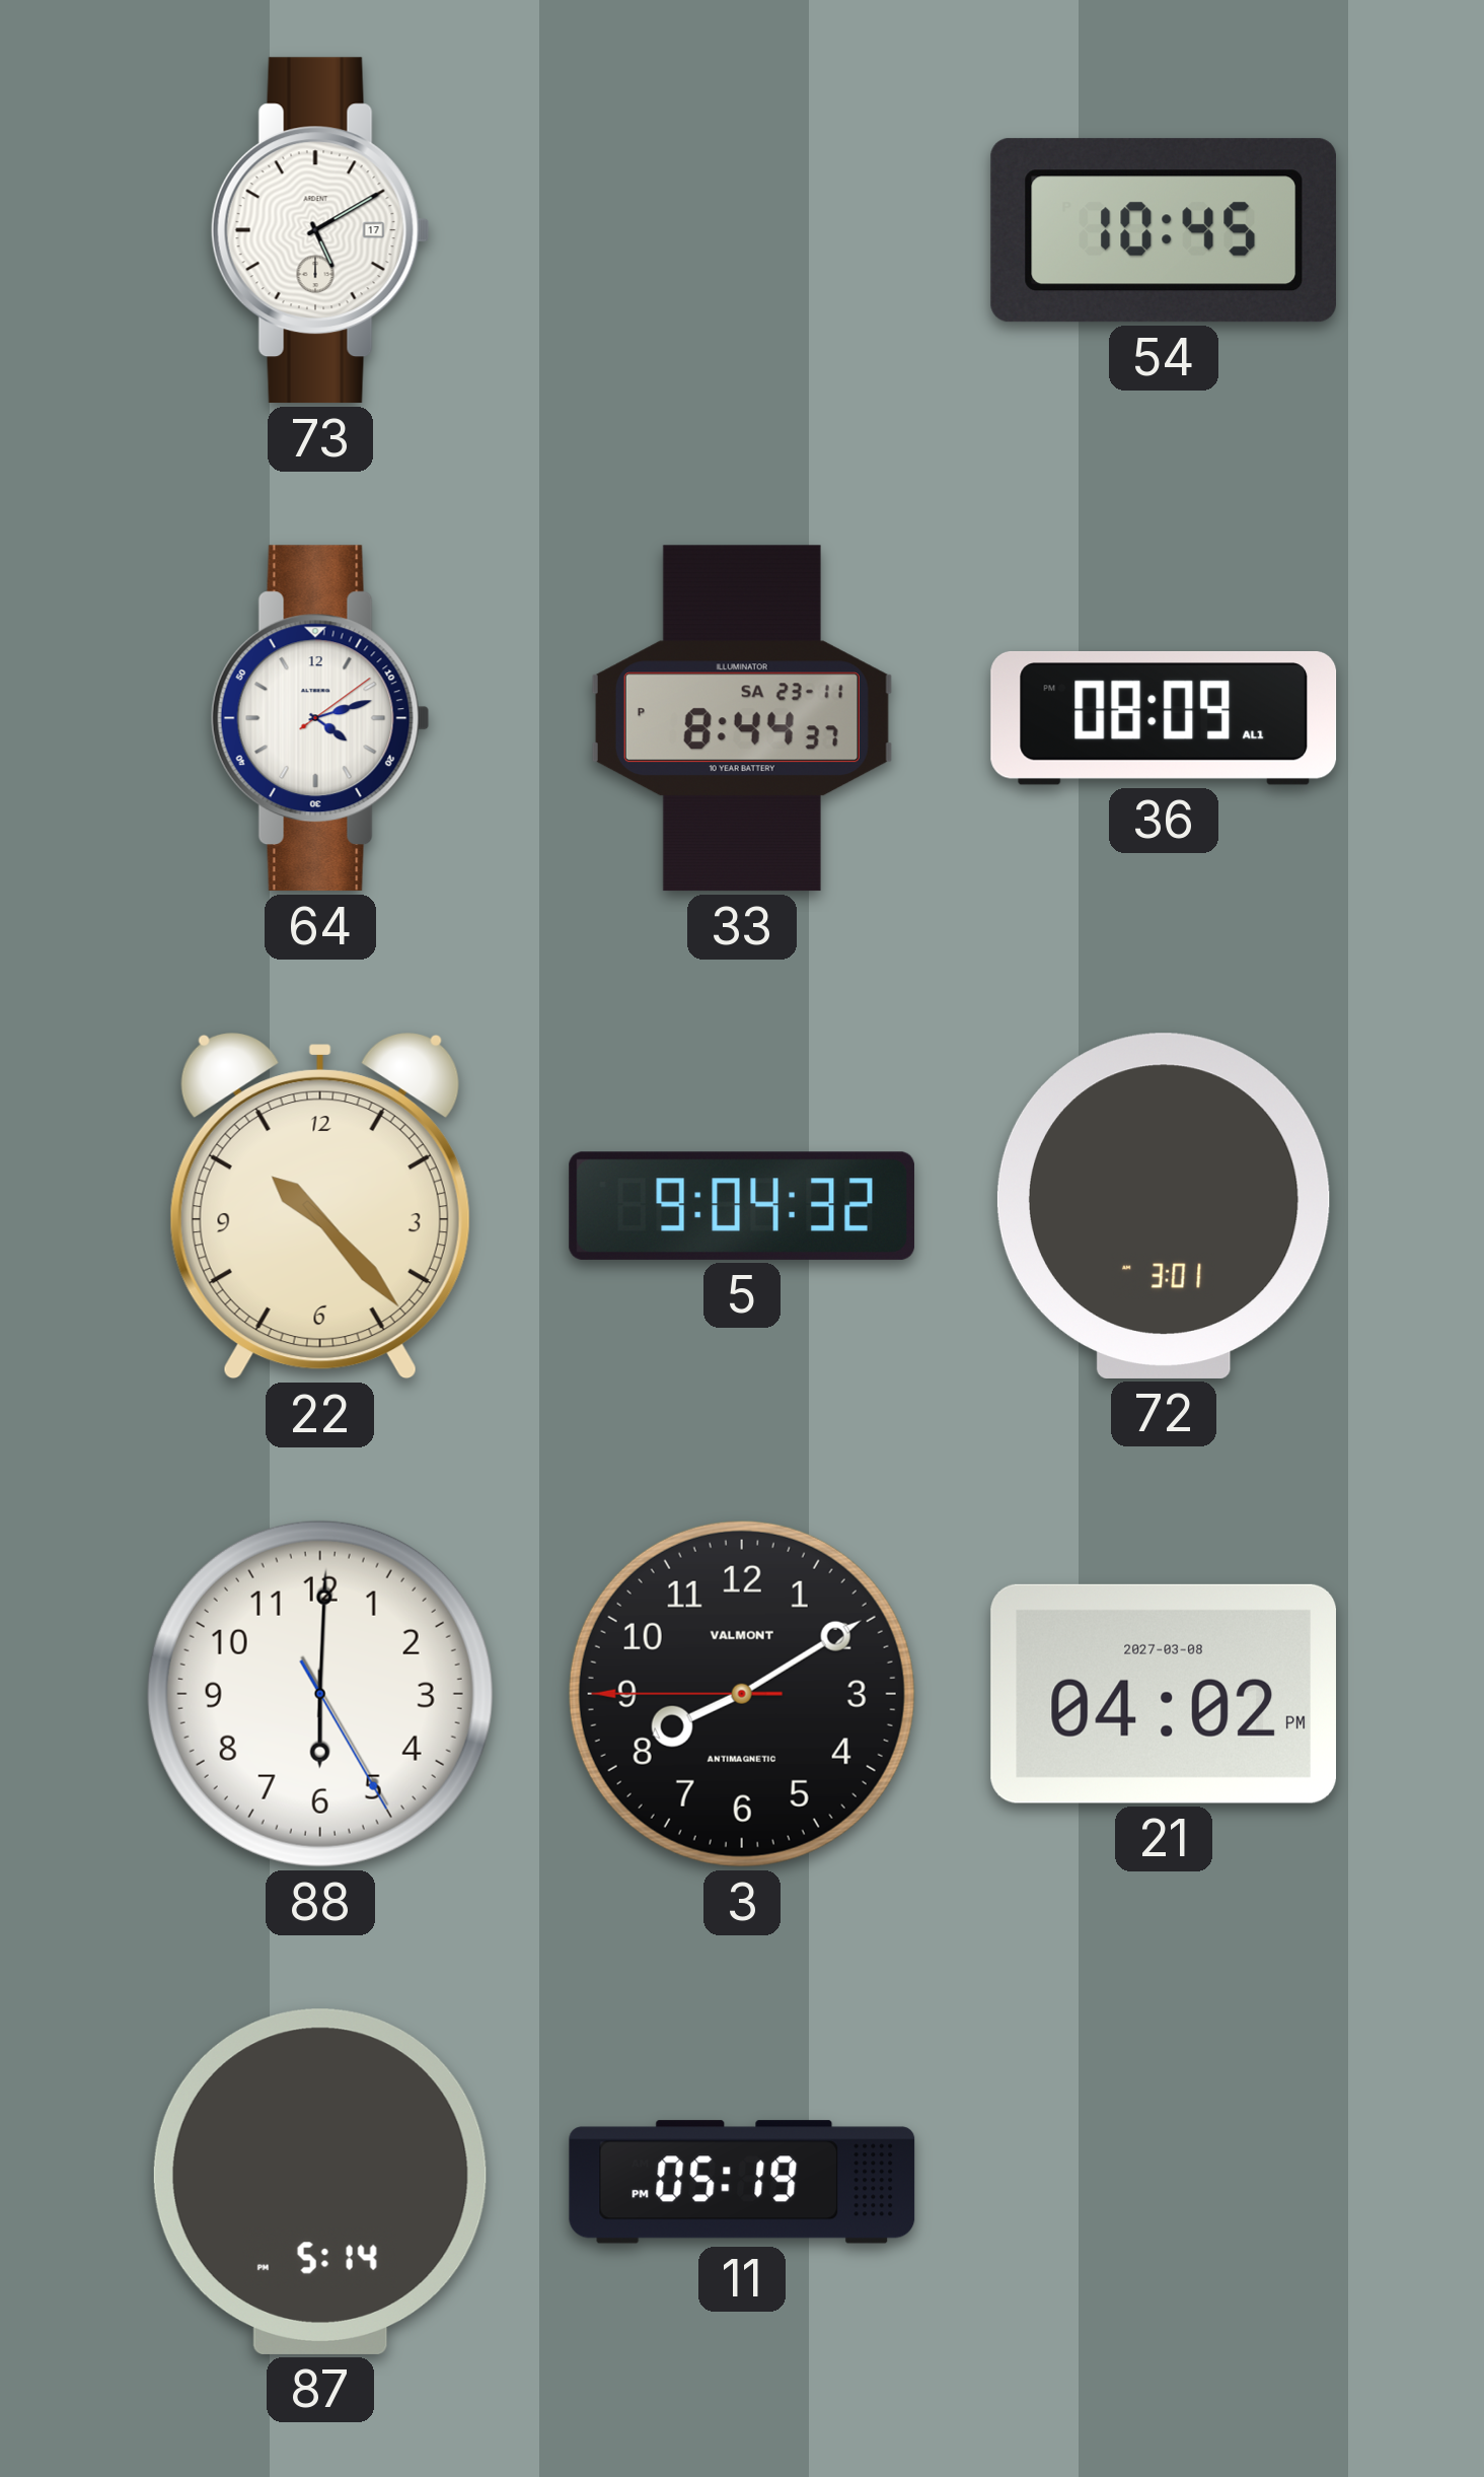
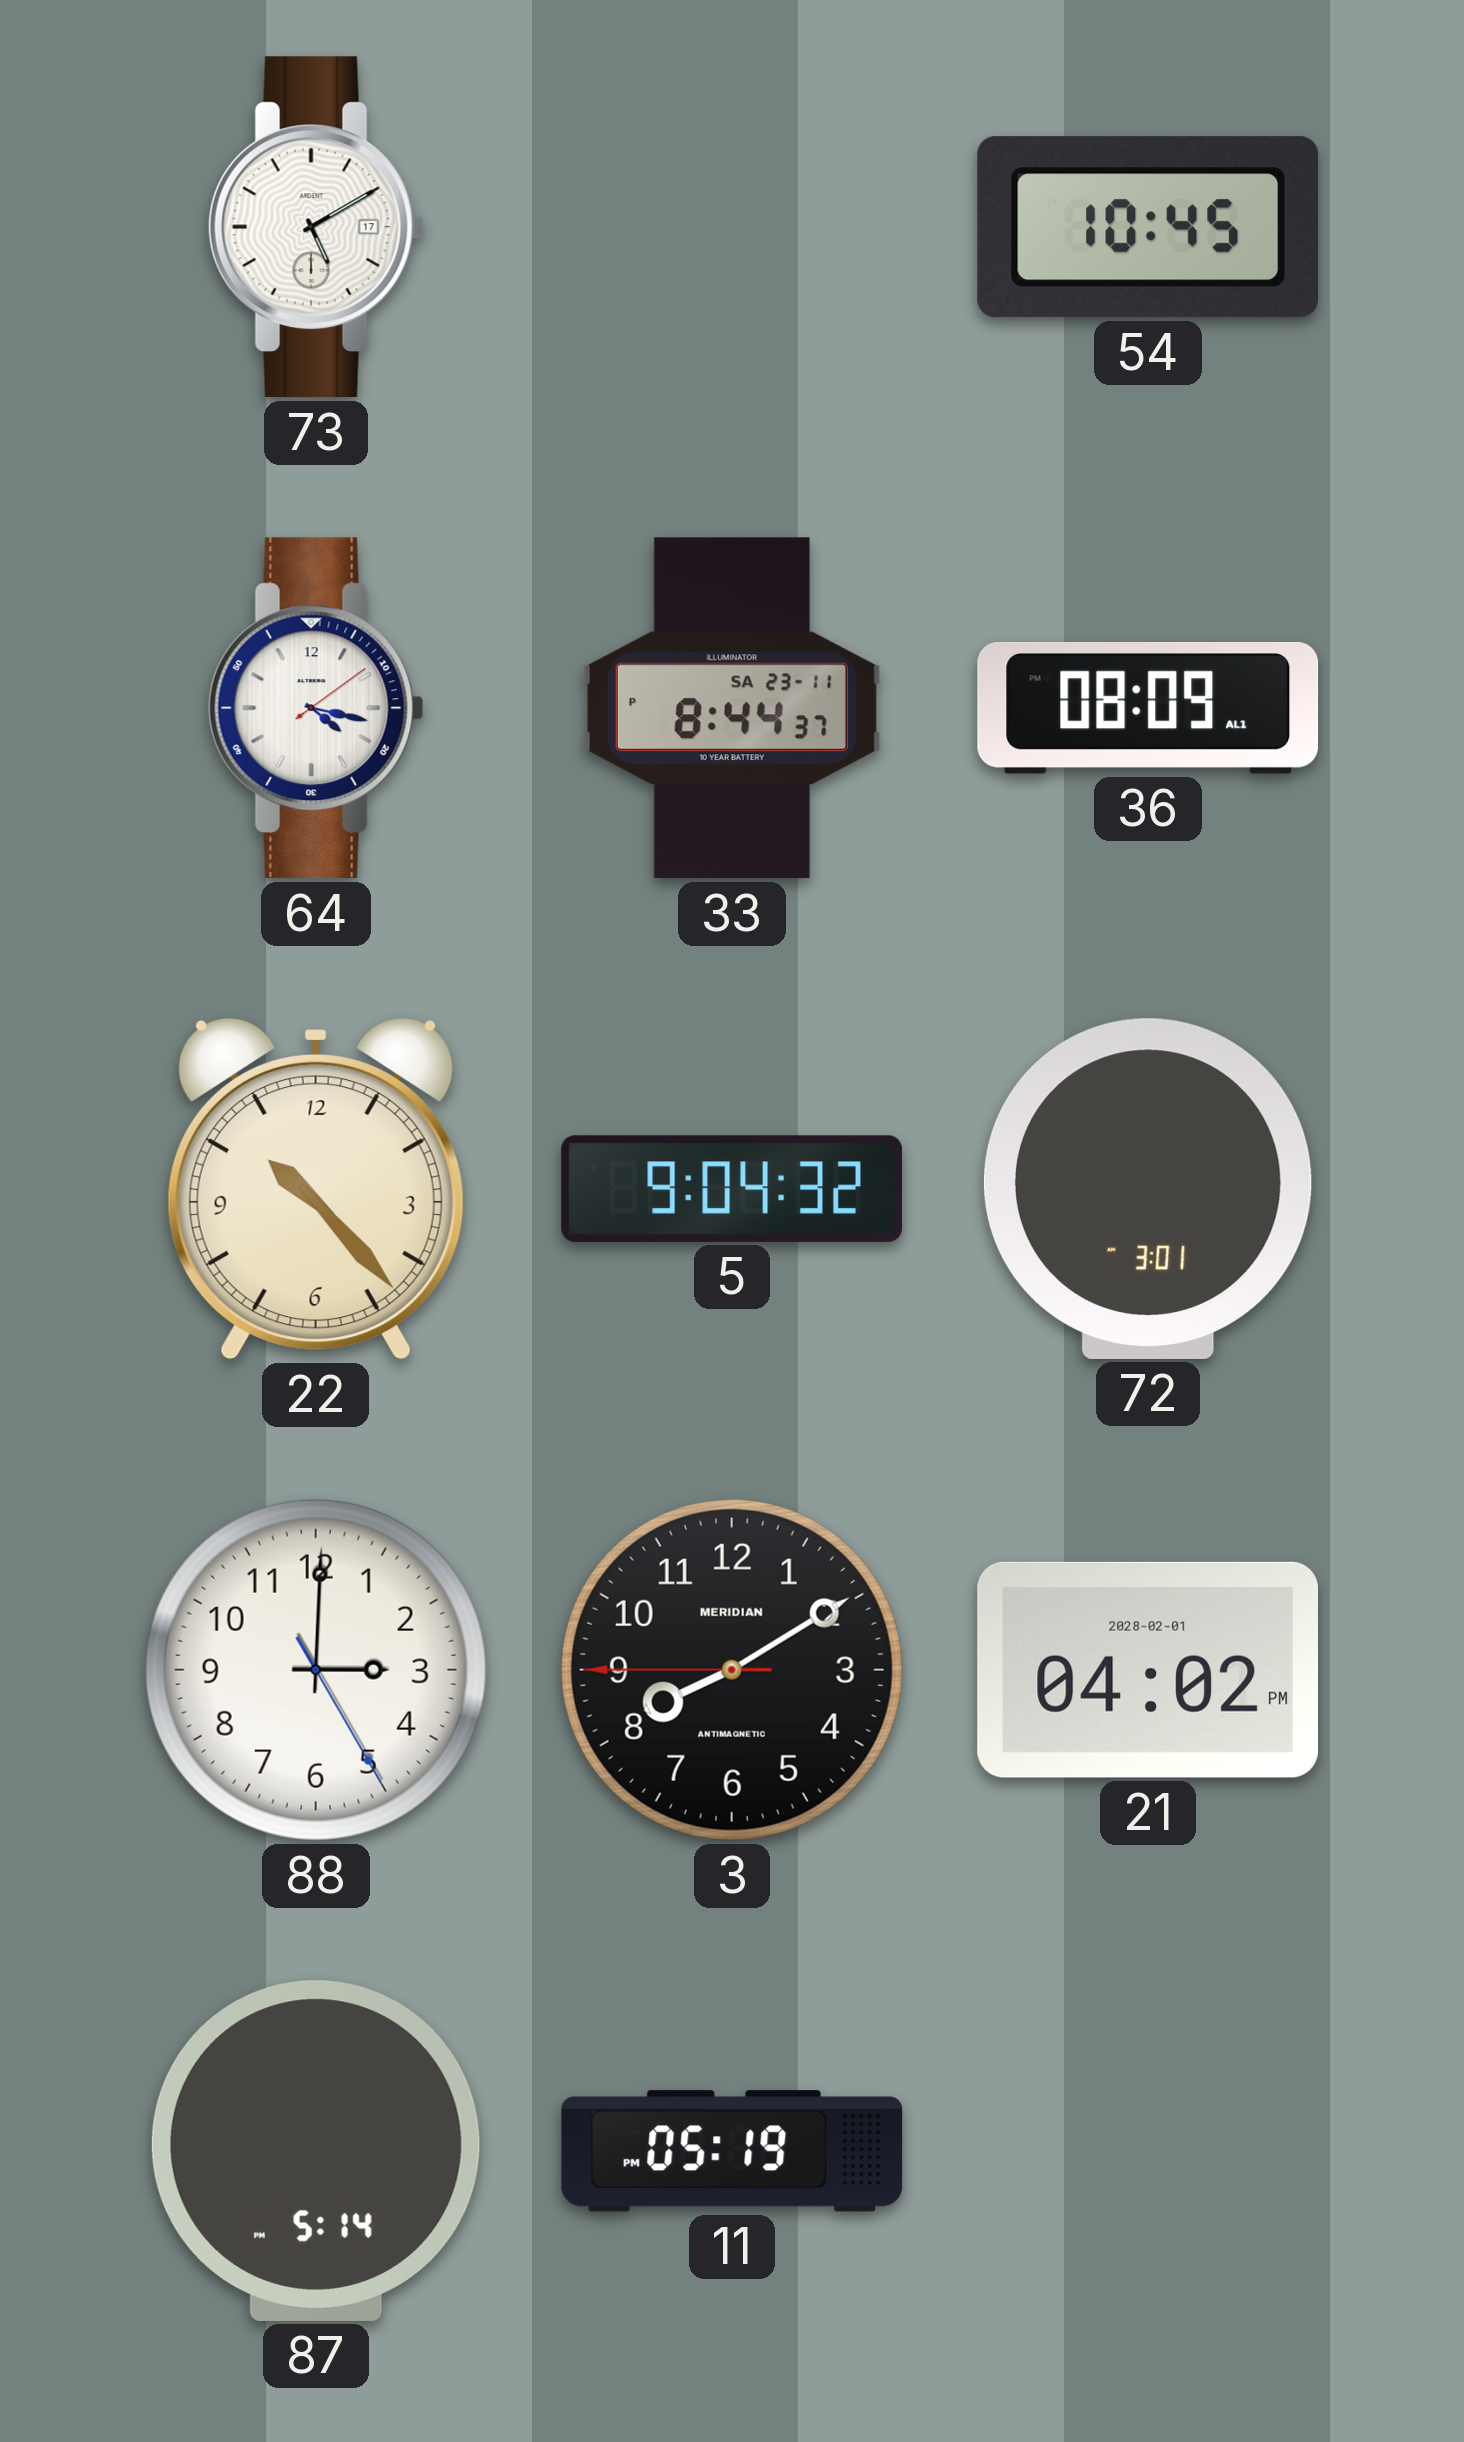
64: 4:12 -> 4:17
88: 6:00 -> 3:00
3 brand: VALMONT -> MERIDIAN
21 date: 2027-03-08 -> 2028-02-01
